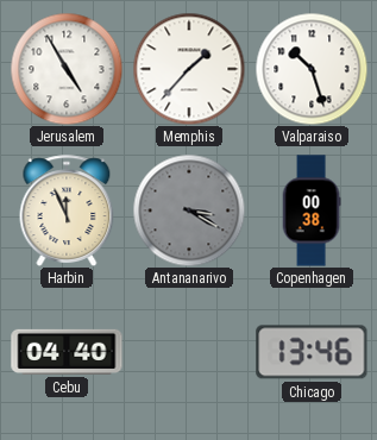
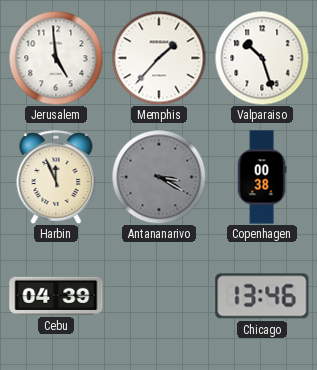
Jerusalem: 4:55 -> 4:59
Cebu: 04:40 -> 04:39
